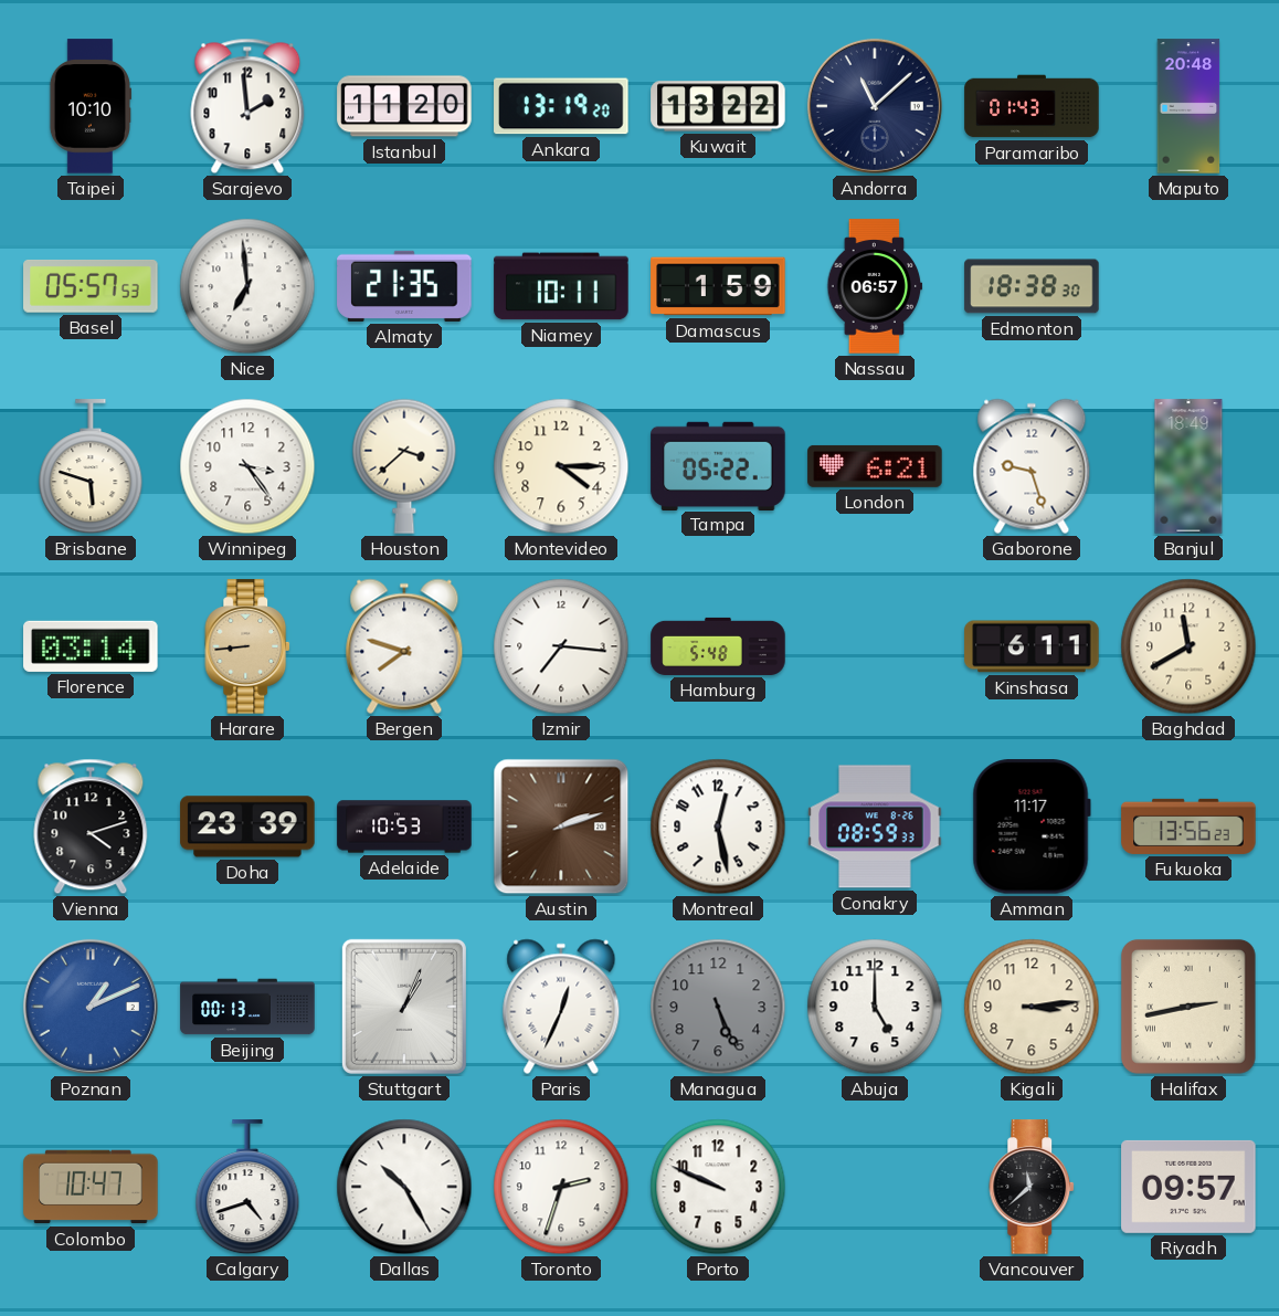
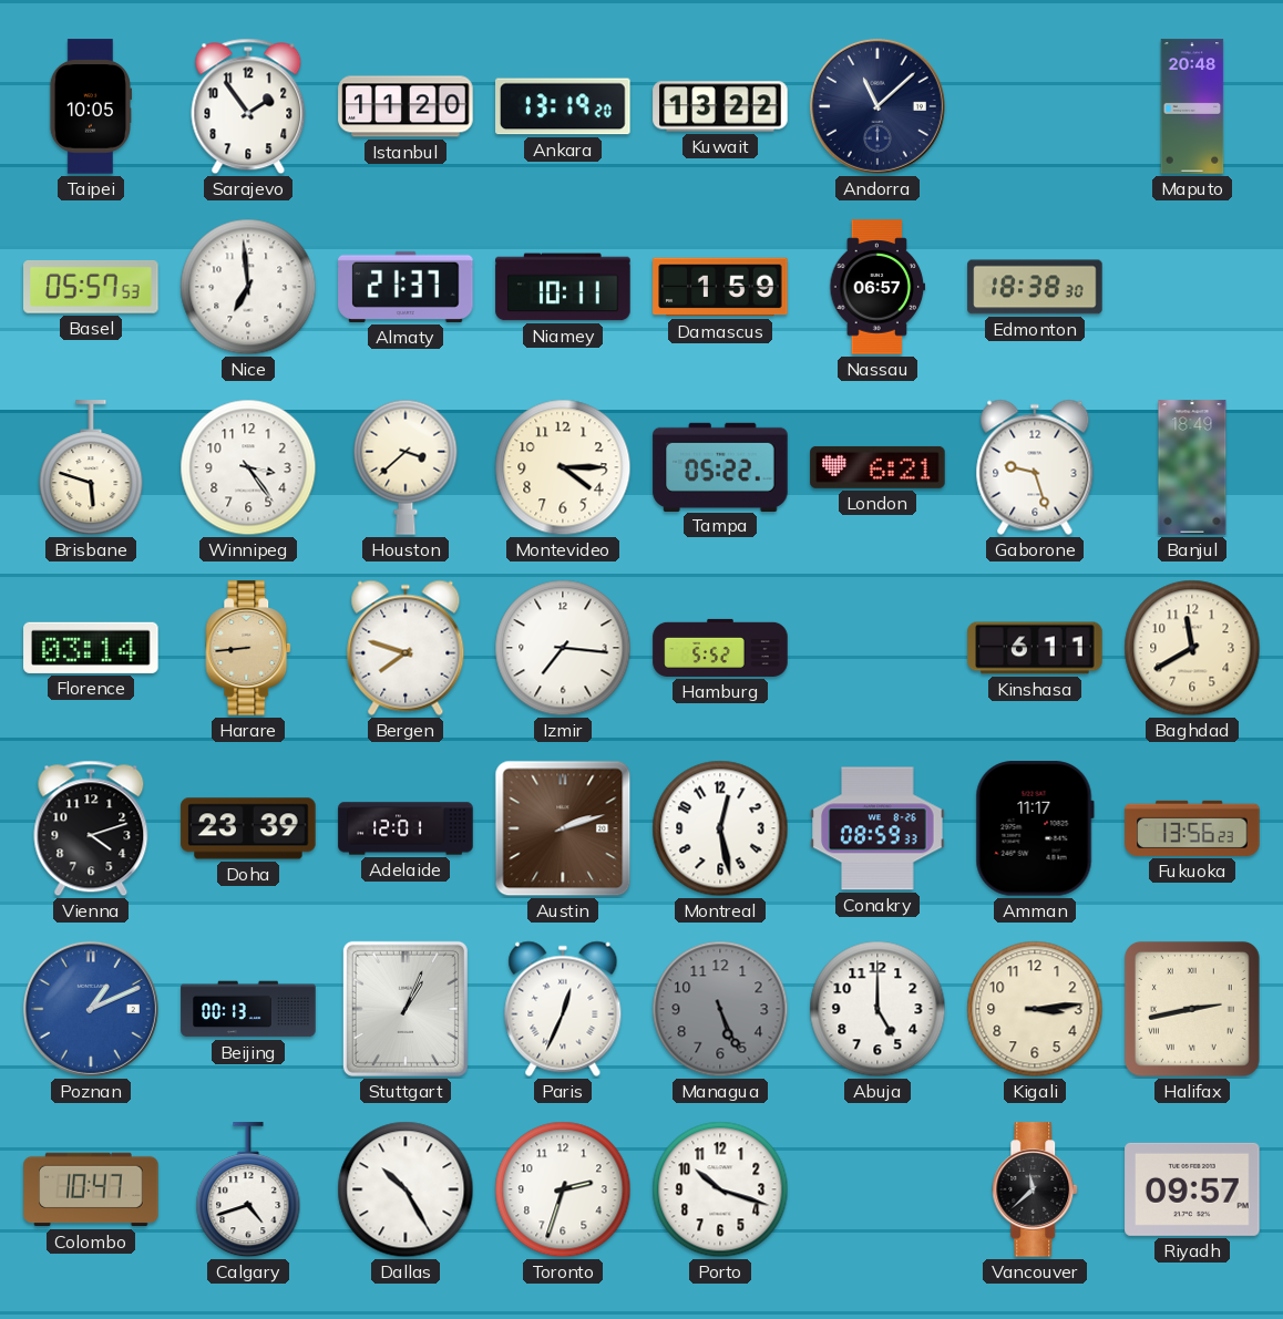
Taipei: 10:10 -> 10:05
Sarajevo: 1:59 -> 1:54
Paramaribo: 01:43 -> none
Almaty: 21:35 -> 21:37
Hamburg: 5:48 -> 5:52
Adelaide: 10:53 -> 12:01
Porto: 9:49 -> 10:18
